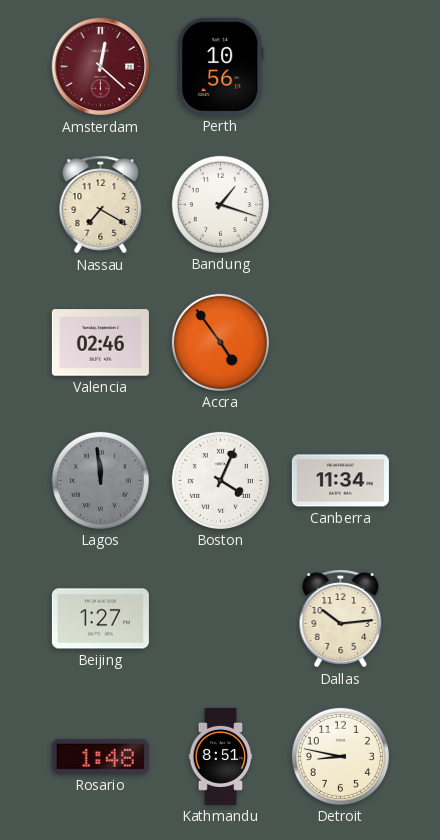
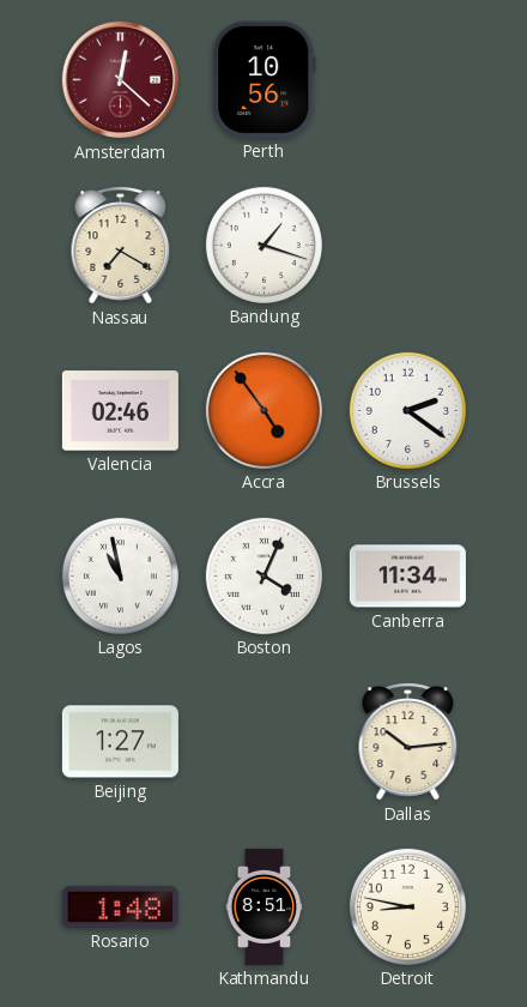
Brussels: none -> 2:21
Lagos: 11:59 -> 10:58
Lagos dial: grey -> white
